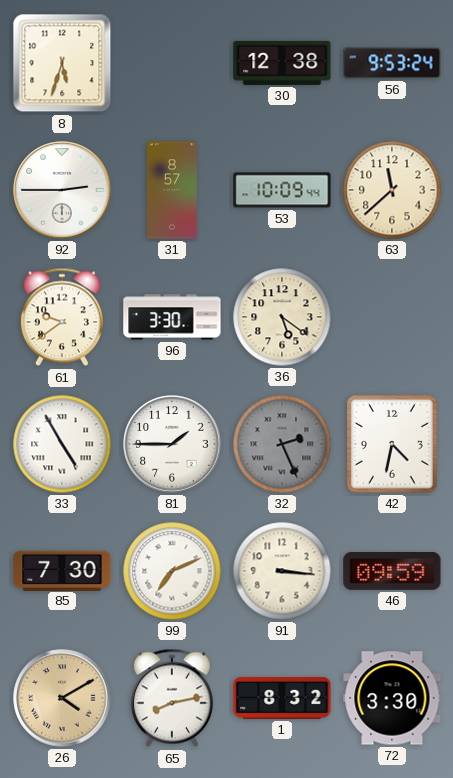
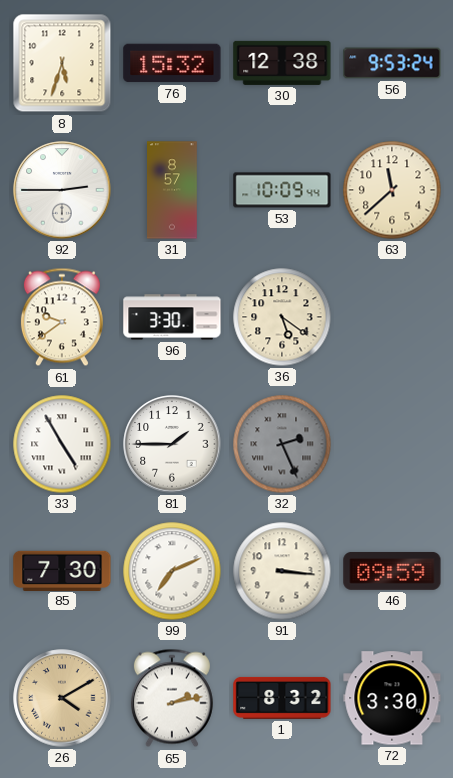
76: none -> 15:32
42: 4:32 -> none
65: 8:13 -> 2:13
